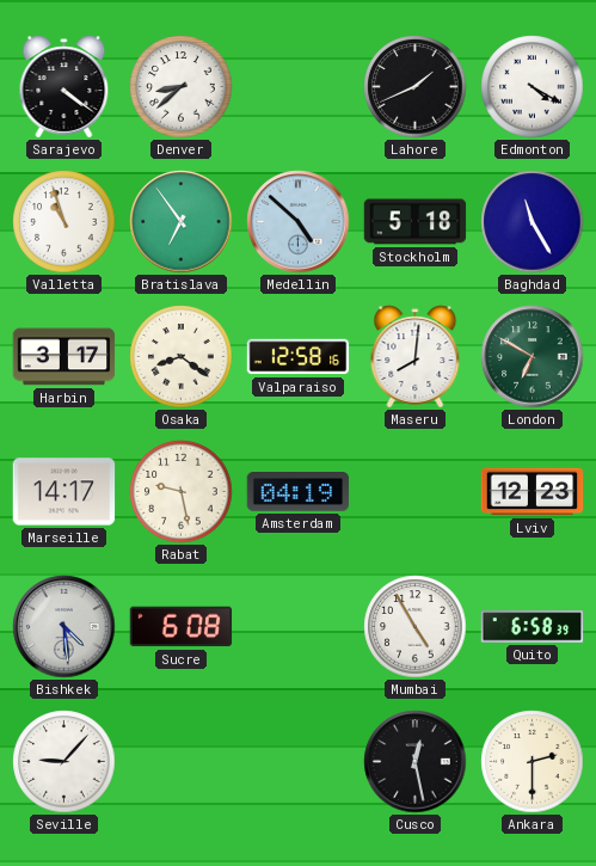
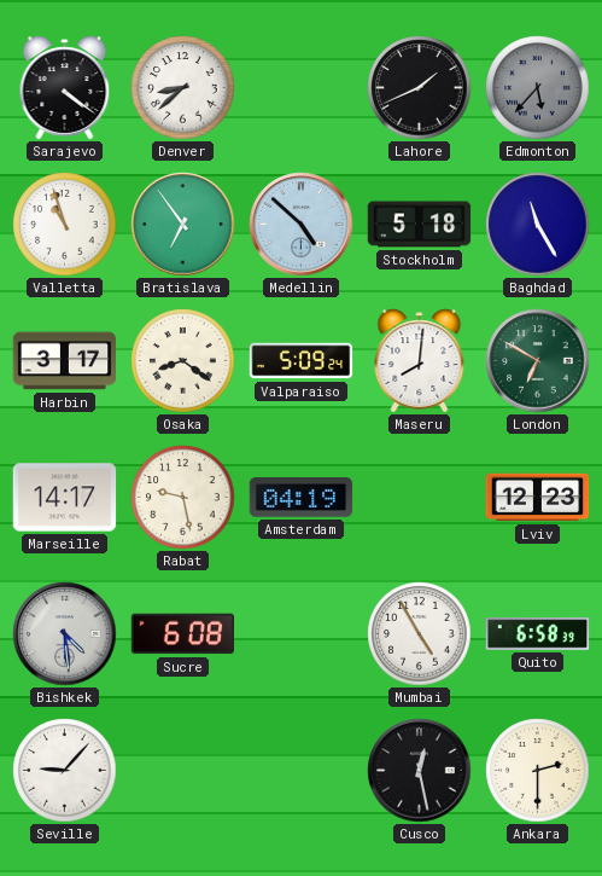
Edmonton: 4:20 -> 5:37
Edmonton dial: white -> grey
Valparaiso: 12:58 -> 5:09
